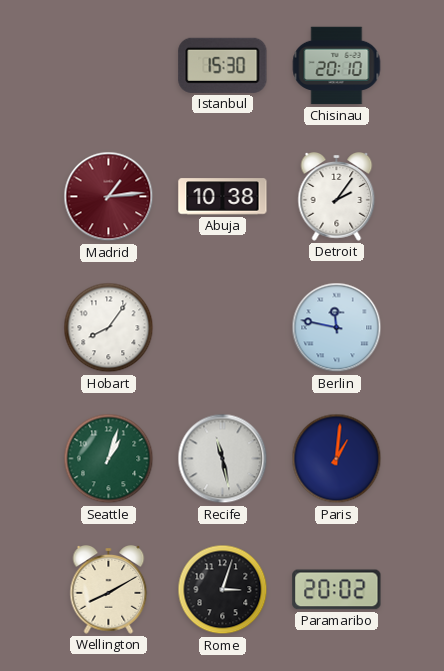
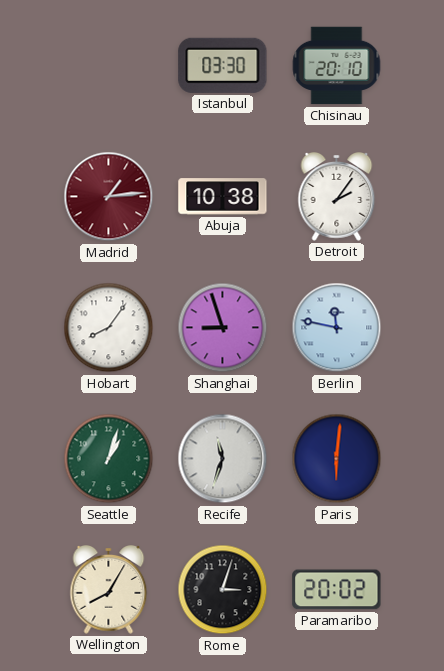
Istanbul: 15:30 -> 03:30
Shanghai: none -> 8:57
Recife: 11:28 -> 11:33
Paris: 1:01 -> 6:01
Wellington: 8:10 -> 8:05
